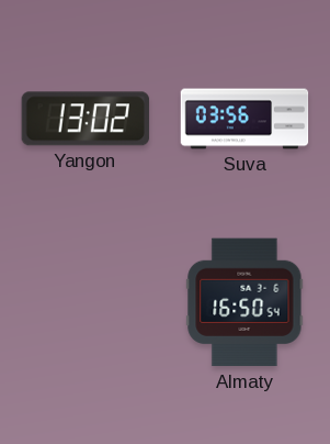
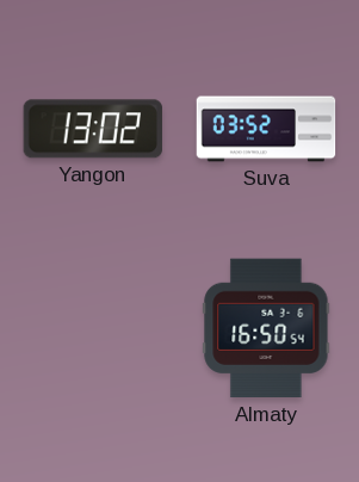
Suva: 03:56 -> 03:52
